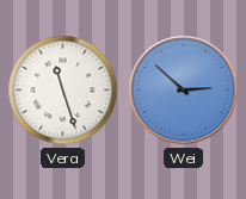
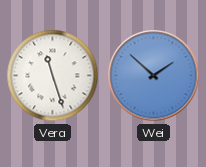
Wei: 2:52 -> 1:52
